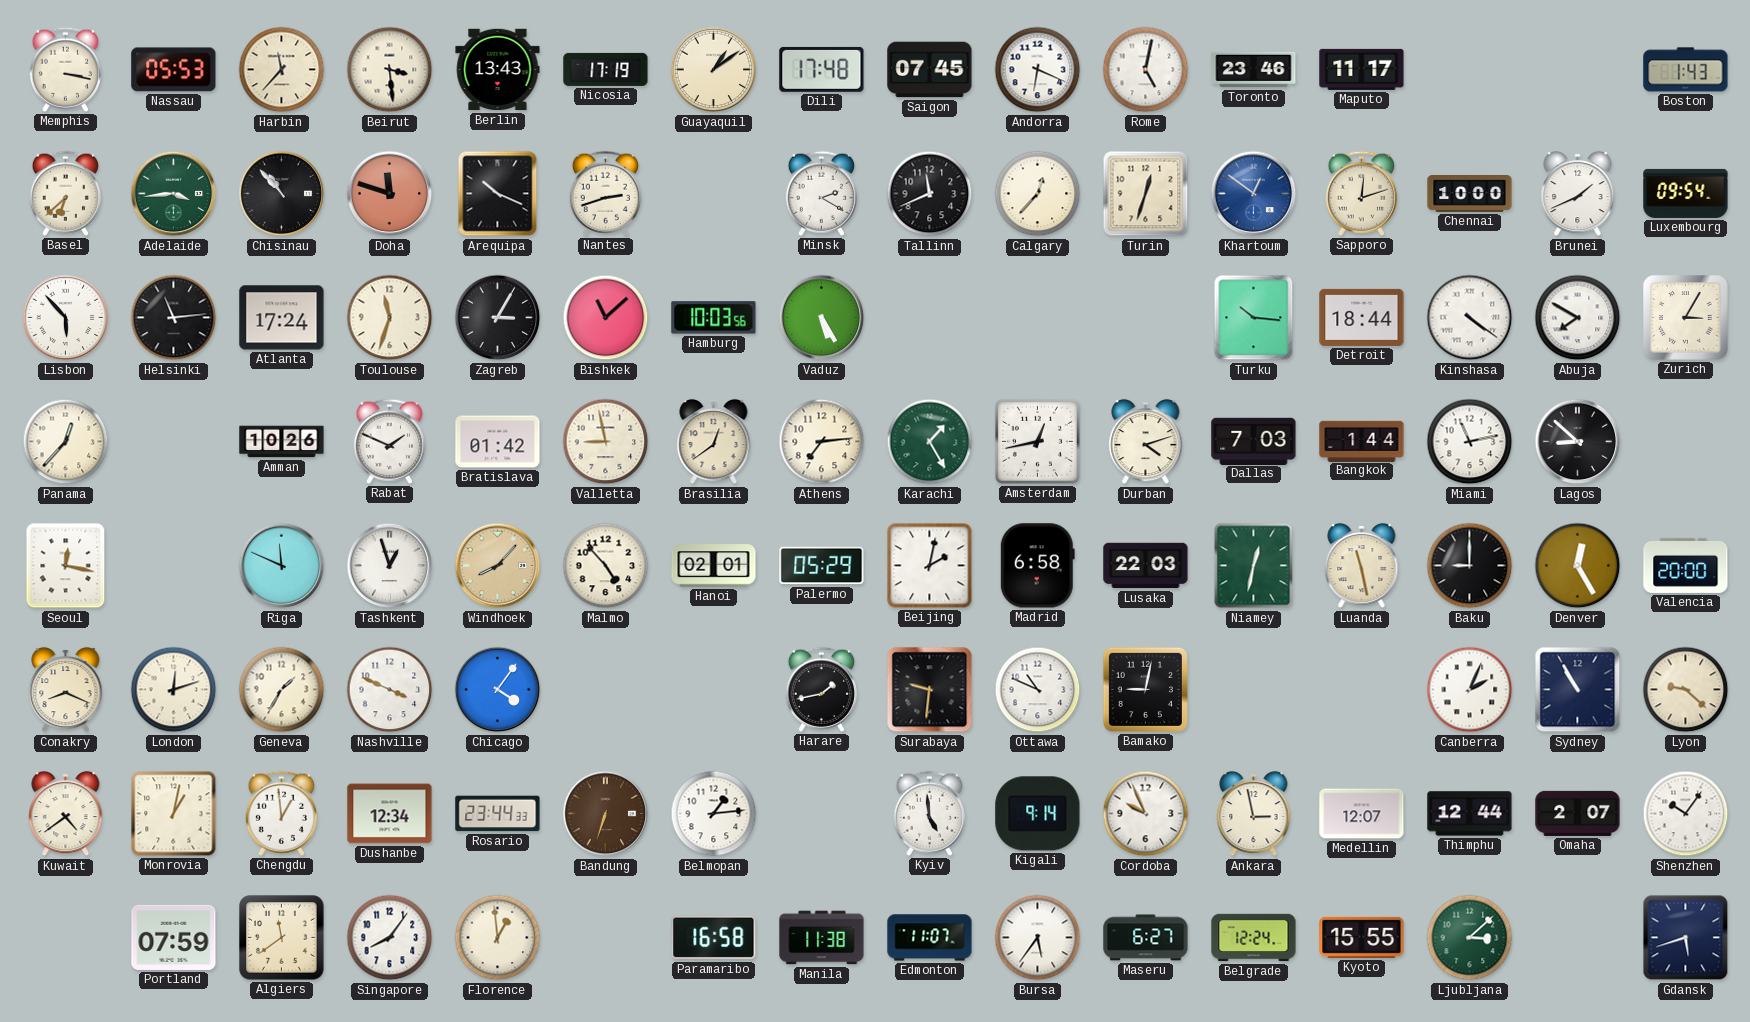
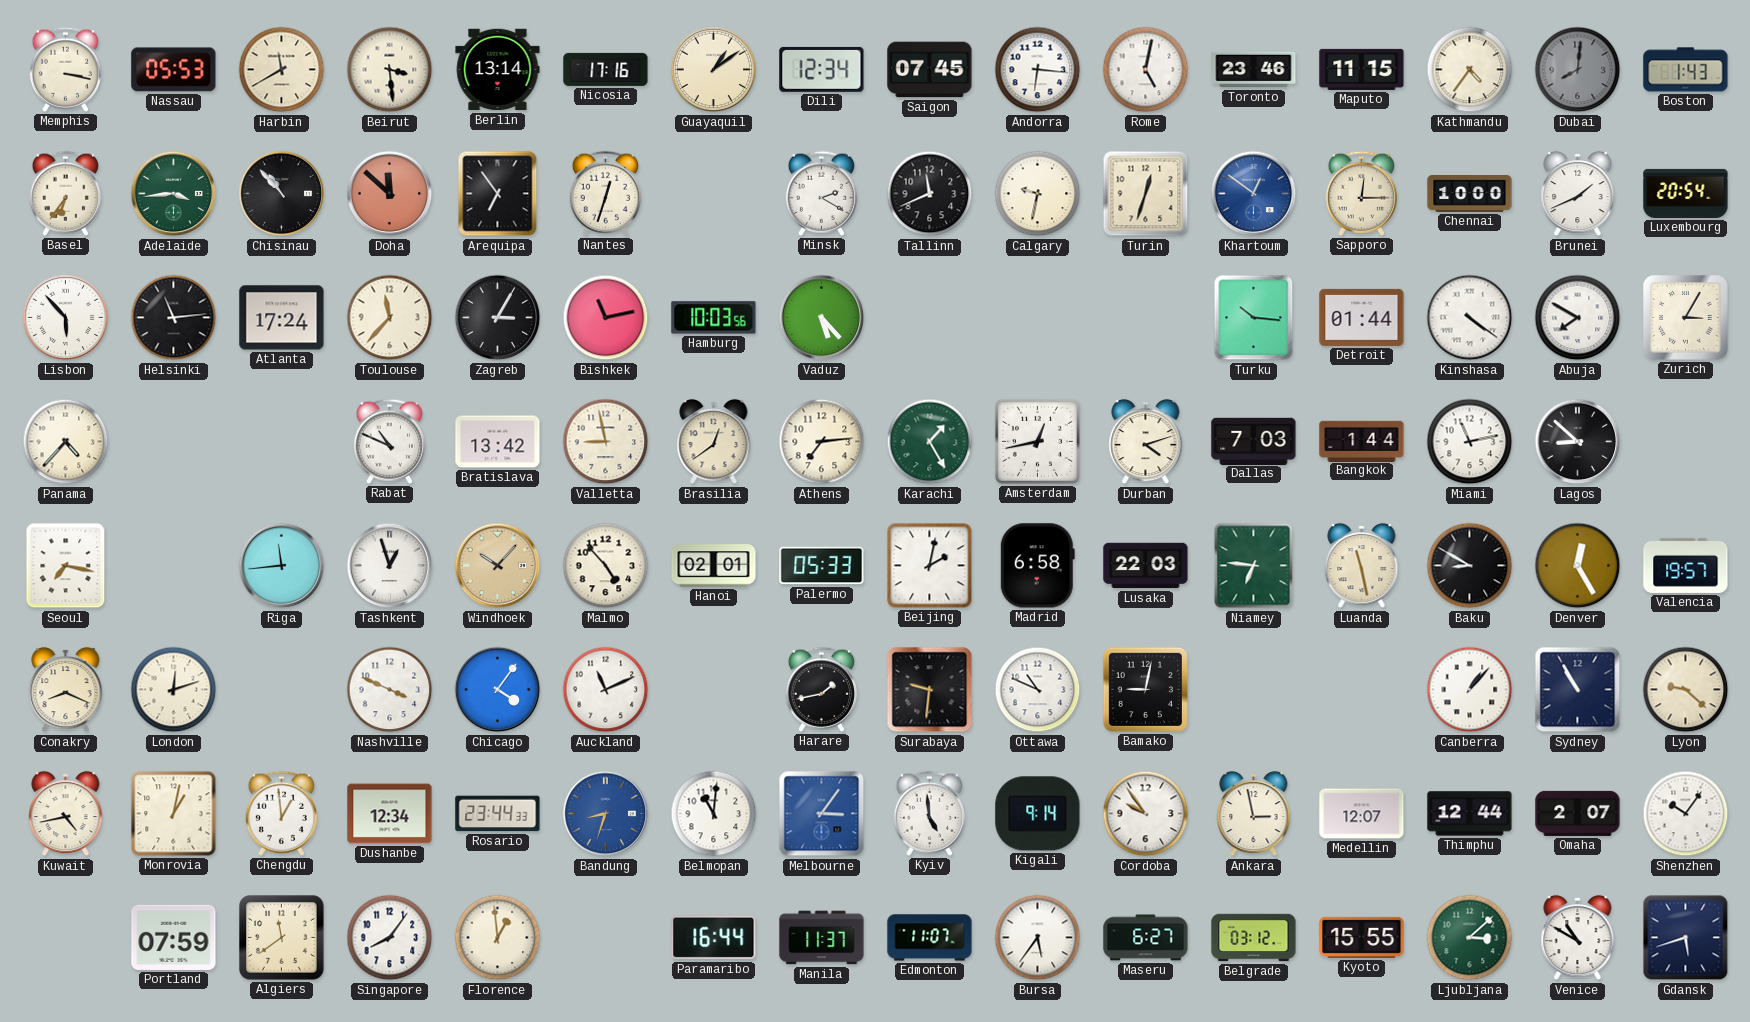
Harbin: 11:37 -> 11:40
Berlin: 13:43 -> 13:14
Nicosia: 17:19 -> 17:16
Dili: 17:48 -> 12:34
Andorra: 6:19 -> 6:16
Maputo: 11:17 -> 11:15
Kathmandu: none -> 4:36
Dubai: none -> 8:01
Basel: 6:38 -> 6:36
Doha: 11:48 -> 11:52
Arequipa: 10:19 -> 6:54
Nantes: 2:42 -> 12:33
Calgary: 12:37 -> 9:32
Sapporo: 12:12 -> 12:15
Luxembourg: 09:54 -> 20:54
Toulouse: 11:33 -> 11:37
Bishkek: 11:08 -> 11:13
Vaduz: 5:25 -> 5:23
Detroit: 18:44 -> 01:44
Panama: 12:37 -> 4:37
Amman: 10:26 -> none
Rabat: 1:49 -> 10:49
Bratislava: 01:42 -> 13:42
Seoul: 12:17 -> 7:17
Riga: 11:49 -> 11:44
Windhoek: 8:07 -> 10:07
Palermo: 05:29 -> 05:33
Niamey: 12:32 -> 6:46
Baku: 9:00 -> 8:50
Valencia: 20:00 -> 19:57
Geneva: 1:35 -> none
Auckland: none -> 11:11
Canberra: 2:04 -> 1:07
Kuwait: 4:39 -> 4:43
Bandung: 6:33 -> 8:33
Bandung dial: brown -> blue
Belmopan: 1:14 -> 11:01
Melbourne: none -> 3:06
Cordoba: 9:56 -> 9:54
Paramaribo: 16:58 -> 16:44
Manila: 11:38 -> 11:37
Belgrade: 12:24 -> 03:12
Venice: none -> 10:50
